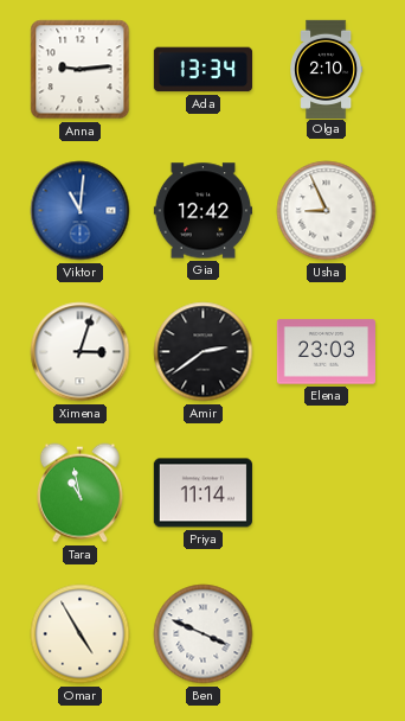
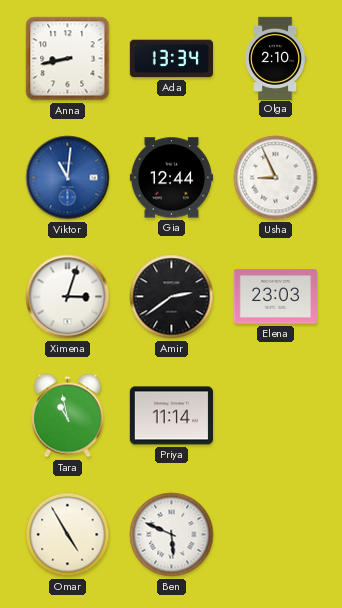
Anna: 9:14 -> 8:43
Gia: 12:42 -> 12:44
Ben: 3:49 -> 5:49
